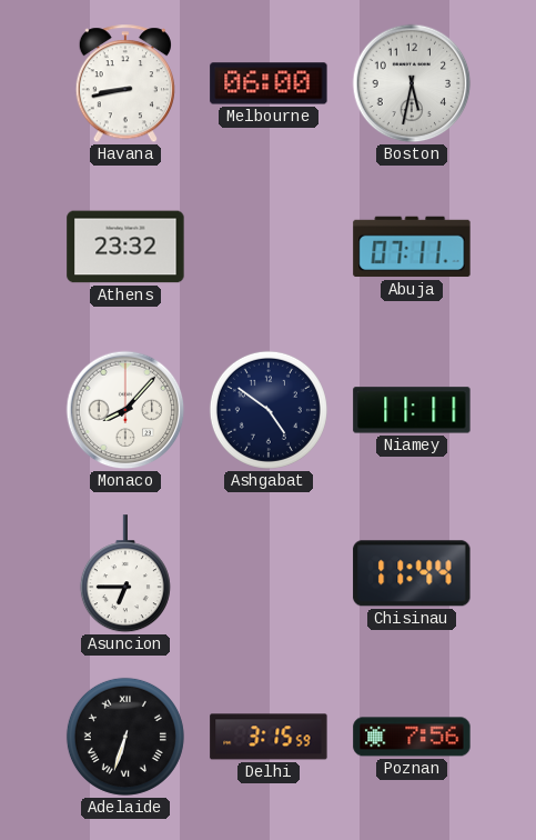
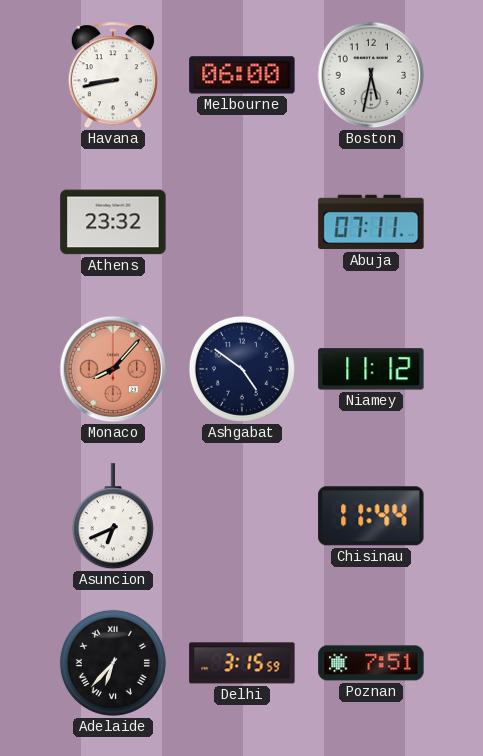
Monaco dial: white -> salmon
Niamey: 11:11 -> 11:12
Asuncion: 6:45 -> 6:41
Adelaide: 6:33 -> 6:37
Poznan: 7:56 -> 7:51
